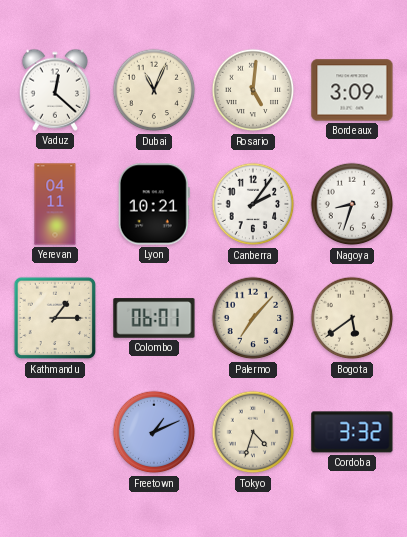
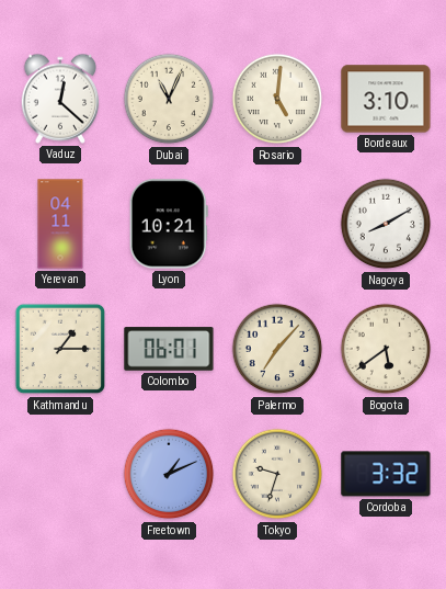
Bordeaux: 3:09 -> 3:10
Canberra: 2:06 -> none
Nagoya: 8:33 -> 8:10
Tokyo: 4:33 -> 9:33
